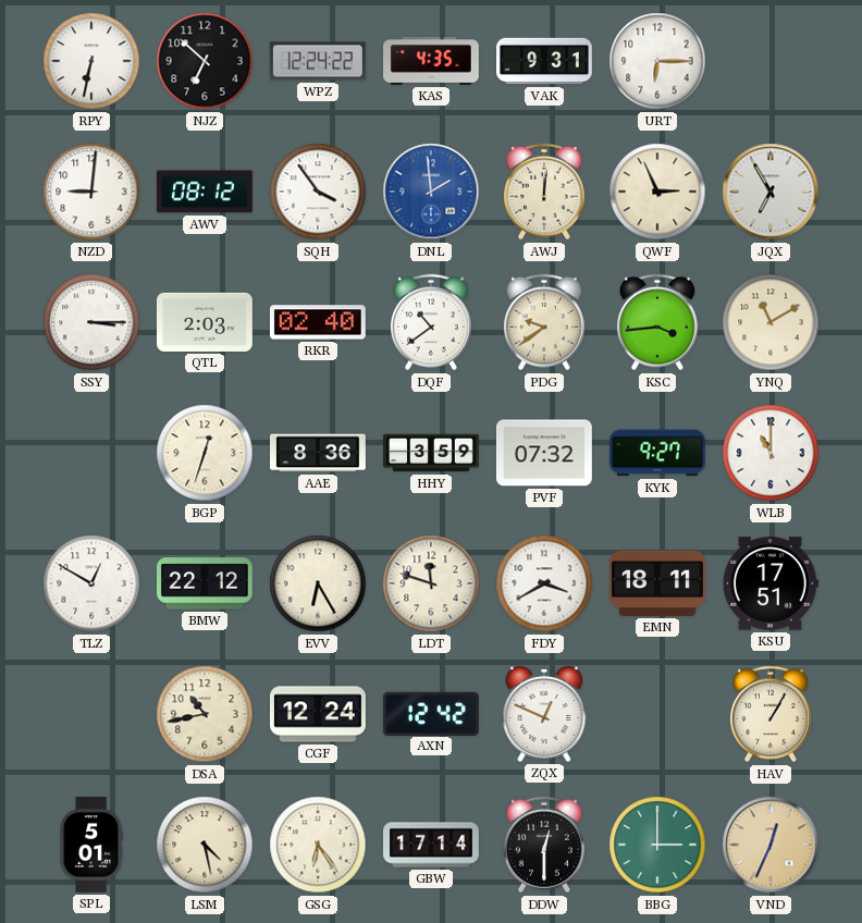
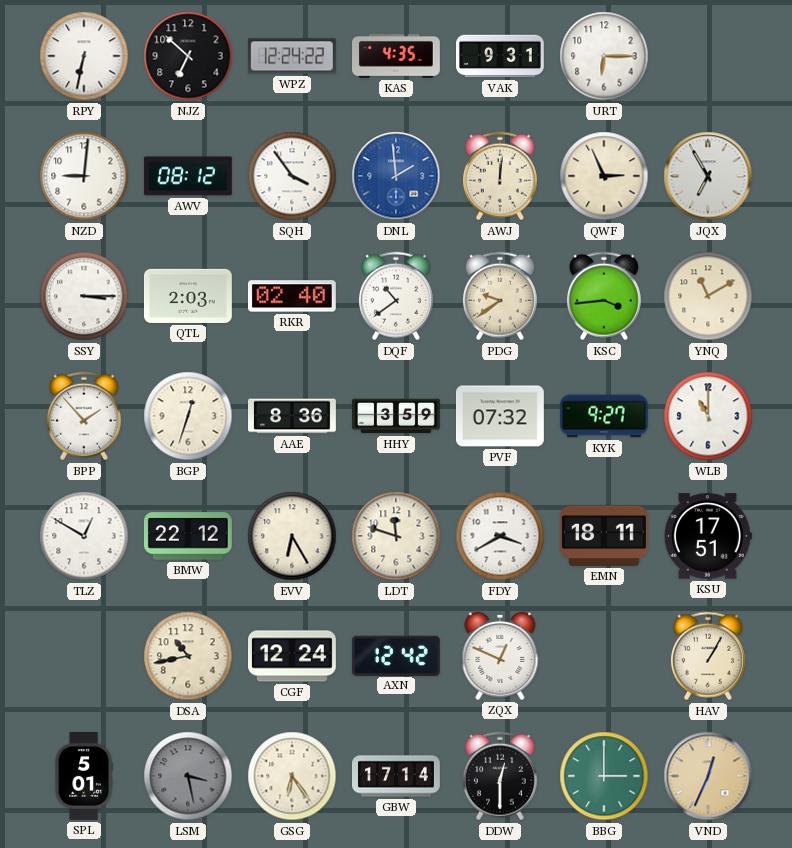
BPP: none -> 1:53
LSM: 4:28 -> 3:28
LSM dial: cream -> grey
